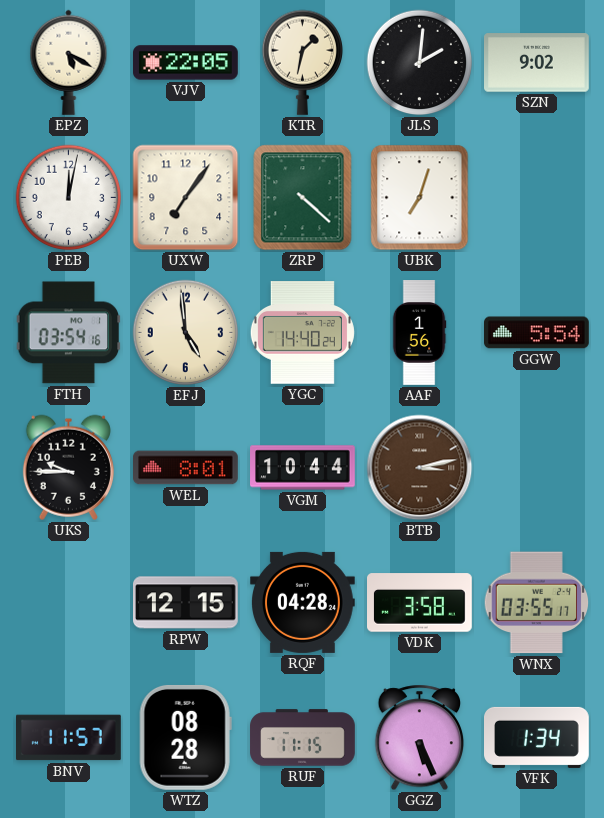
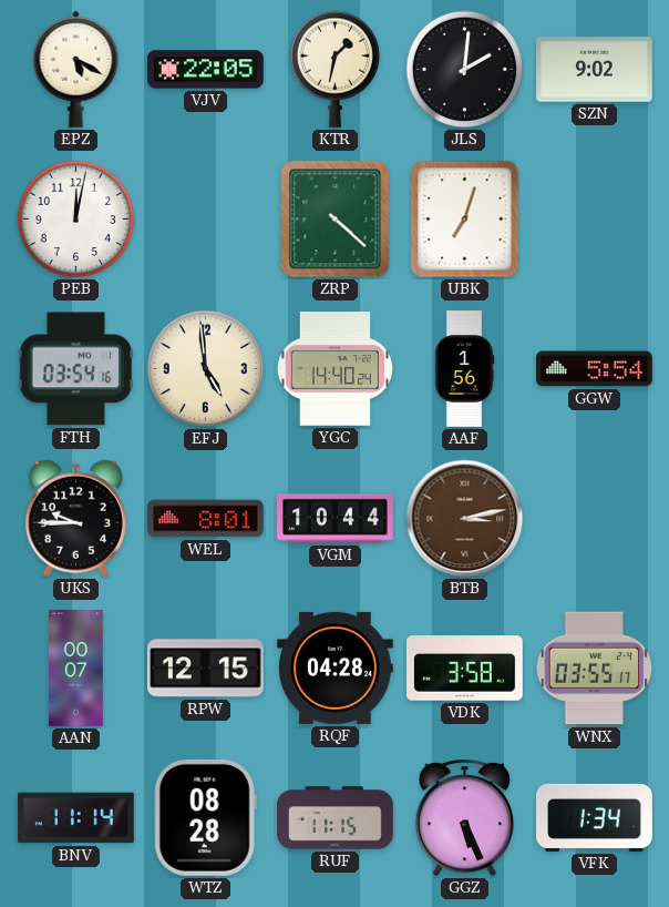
UXW: 7:06 -> none
AAN: none -> 00:07
BNV: 11:57 -> 11:14
